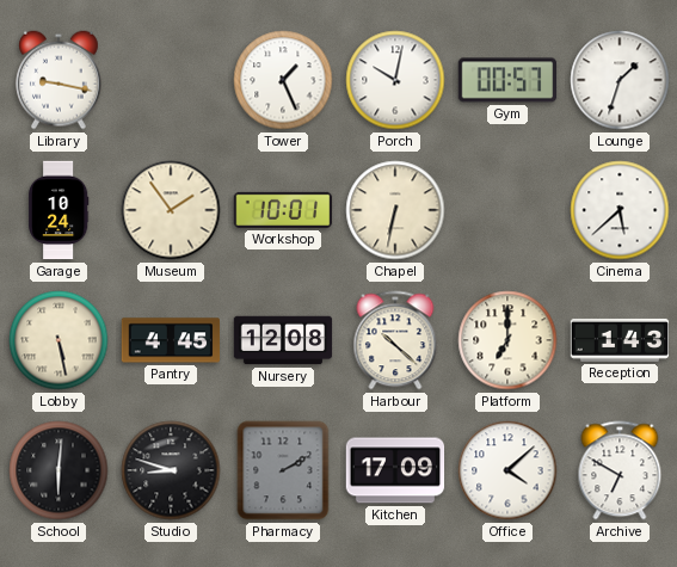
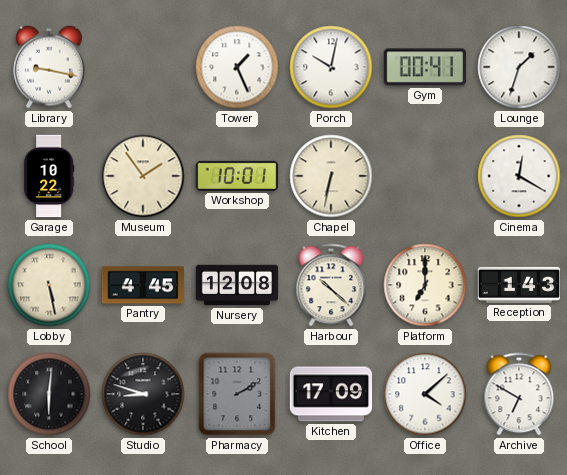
Gym: 00:57 -> 00:41
Garage: 10:24 -> 10:22
Cinema: 5:38 -> 12:20
